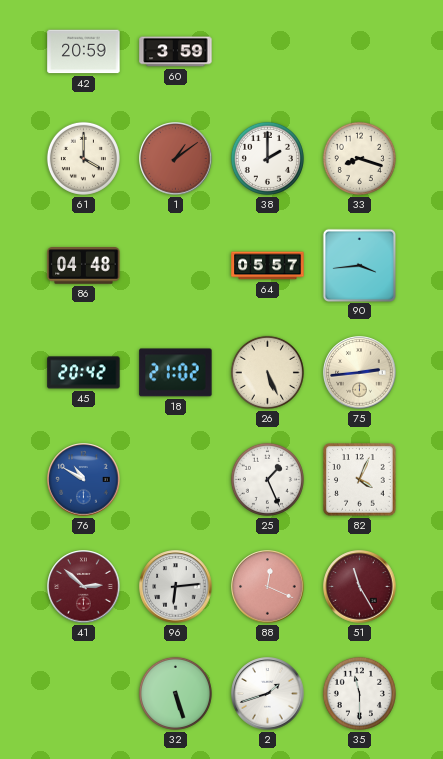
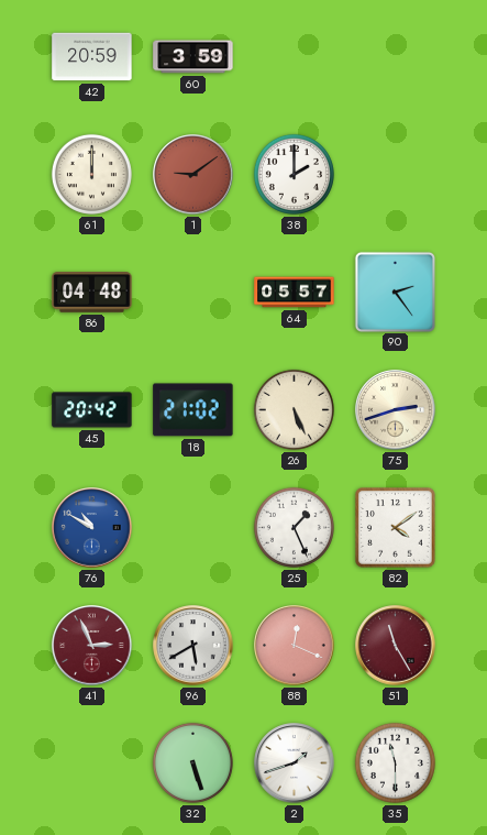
61: 4:00 -> 12:00
1: 1:09 -> 9:09
33: 8:18 -> none
90: 3:44 -> 2:24
75: 2:44 -> 2:42
82: 4:04 -> 4:09
41: 2:52 -> 2:56
96: 6:14 -> 5:40
